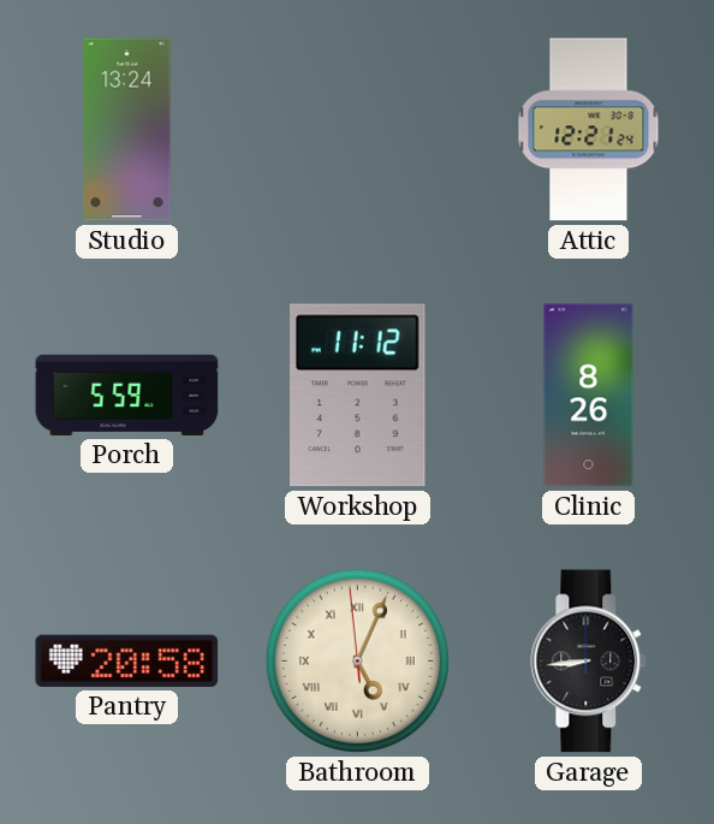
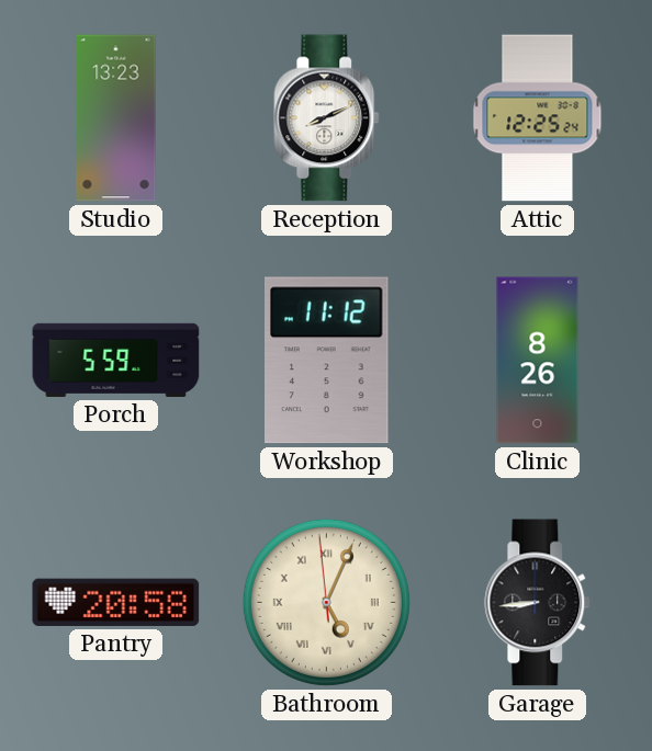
Studio: 13:24 -> 13:23
Reception: none -> 8:11
Attic: 12:21 -> 12:25
